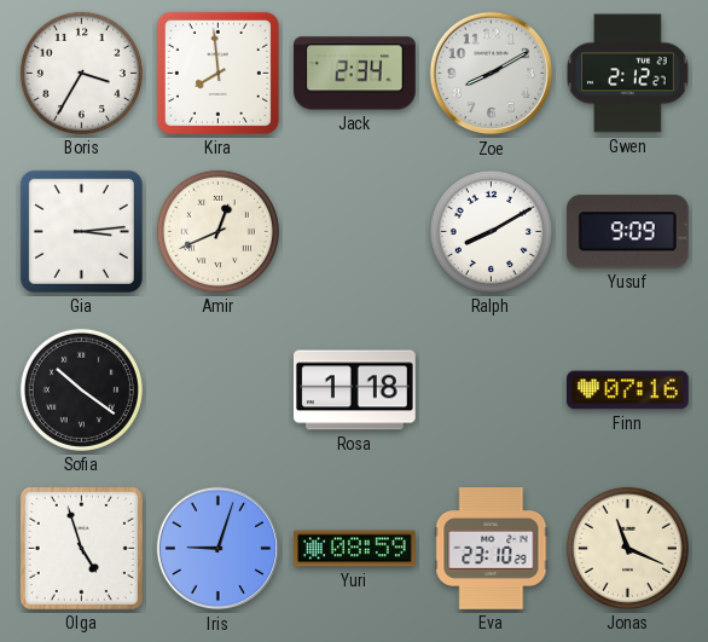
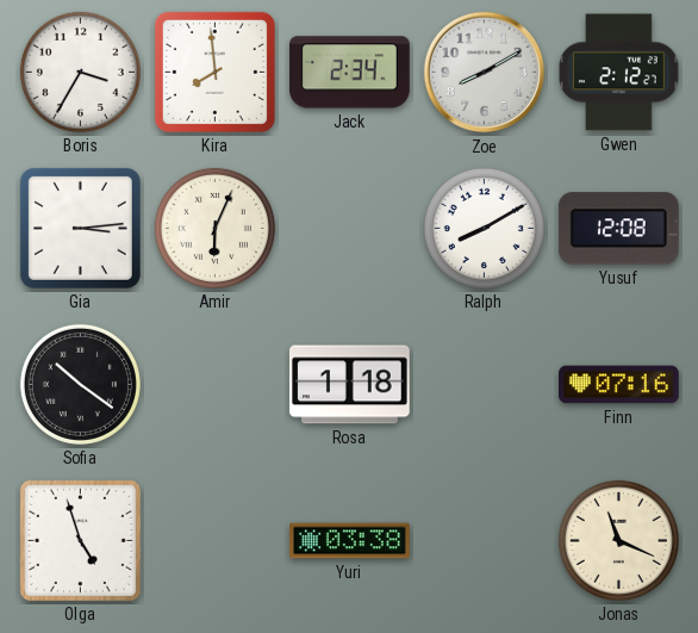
Amir: 12:41 -> 6:04
Yusuf: 9:09 -> 12:08
Iris: 9:03 -> none
Yuri: 08:59 -> 03:38
Eva: 23:10 -> none
